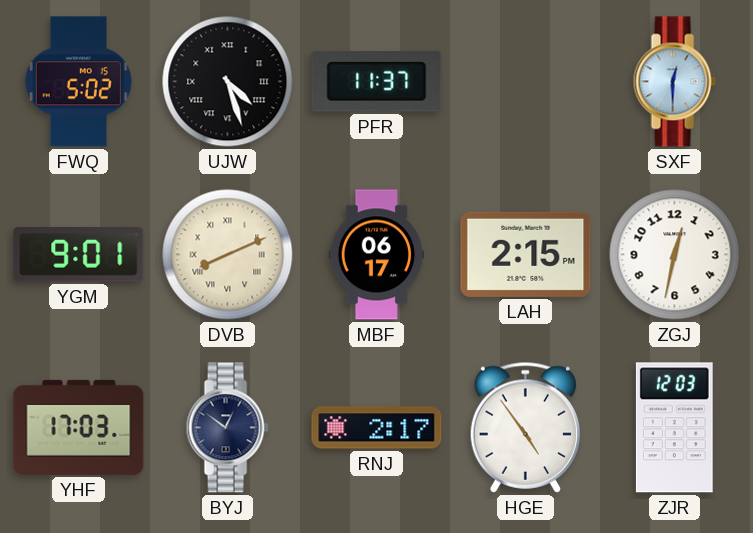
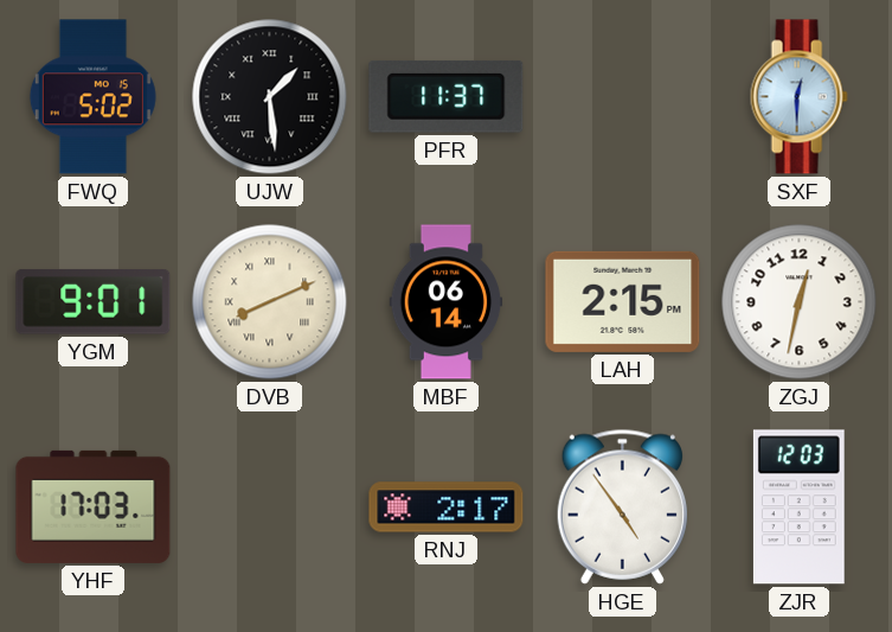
UJW: 4:27 -> 1:29
MBF: 06:17 -> 06:14
BYJ: 12:51 -> none
